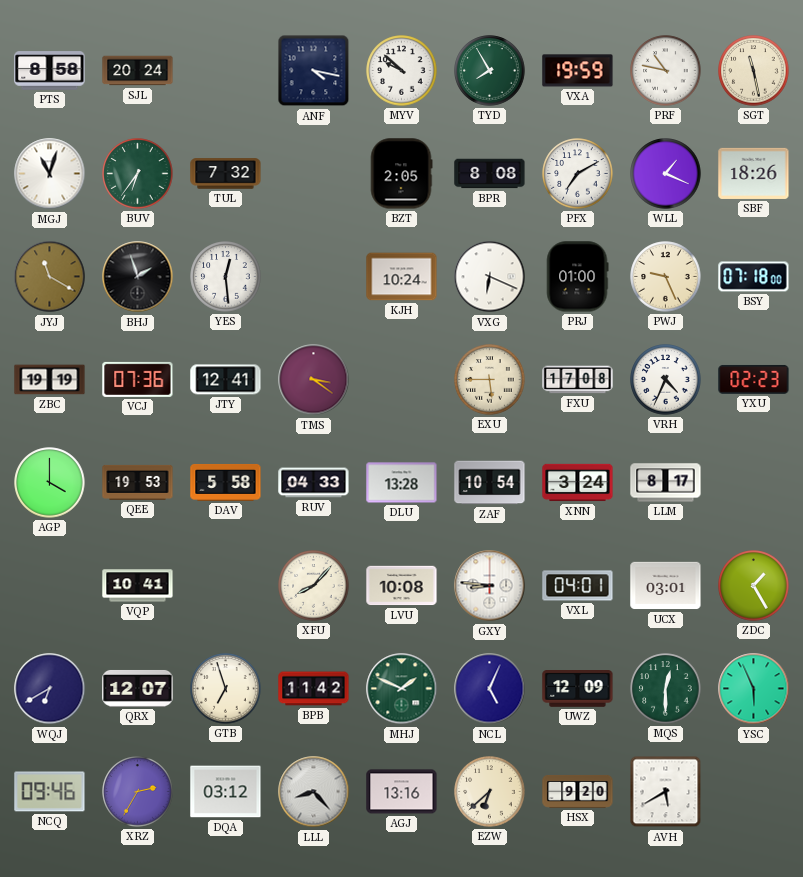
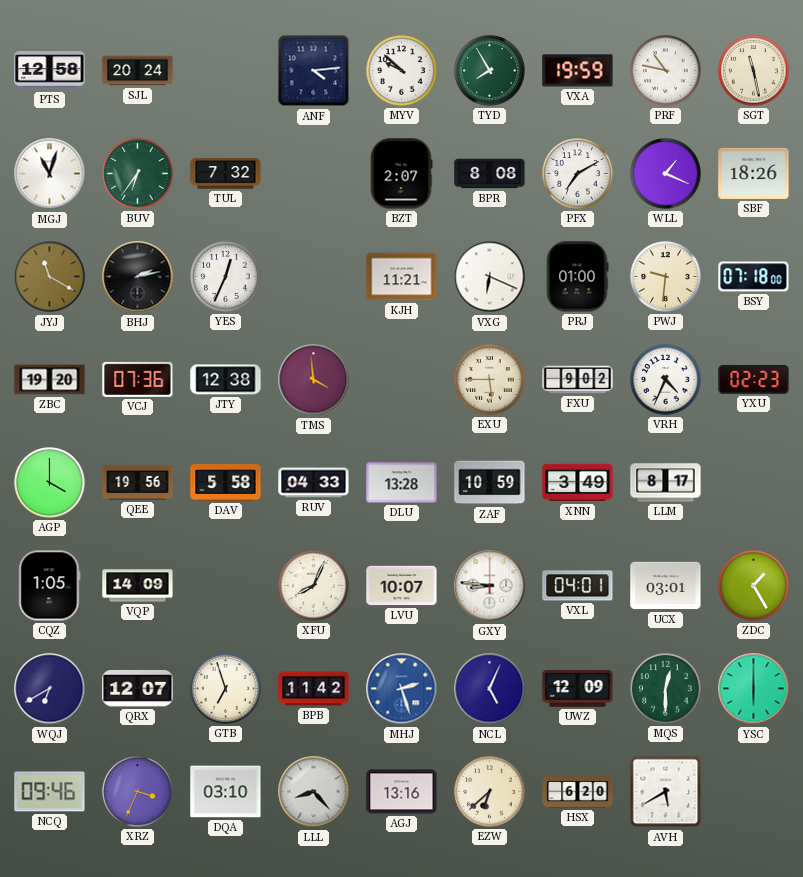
PTS: 8:58 -> 12:58
ANF: 4:17 -> 4:14
BZT: 2:05 -> 2:07
BHJ: 1:57 -> 2:13
YES: 12:29 -> 12:34
KJH: 10:24 -> 11:21
PWJ: 9:26 -> 9:31
ZBC: 19:19 -> 19:20
JTY: 12:41 -> 12:38
TMS: 3:21 -> 3:59
FXU: 17:08 -> 9:02
QEE: 19:53 -> 19:56
ZAF: 10:54 -> 10:59
XNN: 3:24 -> 3:49
CQZ: none -> 1:05
VQP: 10:41 -> 14:09
XFU: 8:07 -> 8:04
LVU: 10:08 -> 10:07
MHJ: 1:49 -> 2:27
MHJ dial: green -> blue
YSC: 5:56 -> 6:00
XRZ: 2:35 -> 3:34
DQA: 03:12 -> 03:10
HSX: 9:20 -> 6:20
